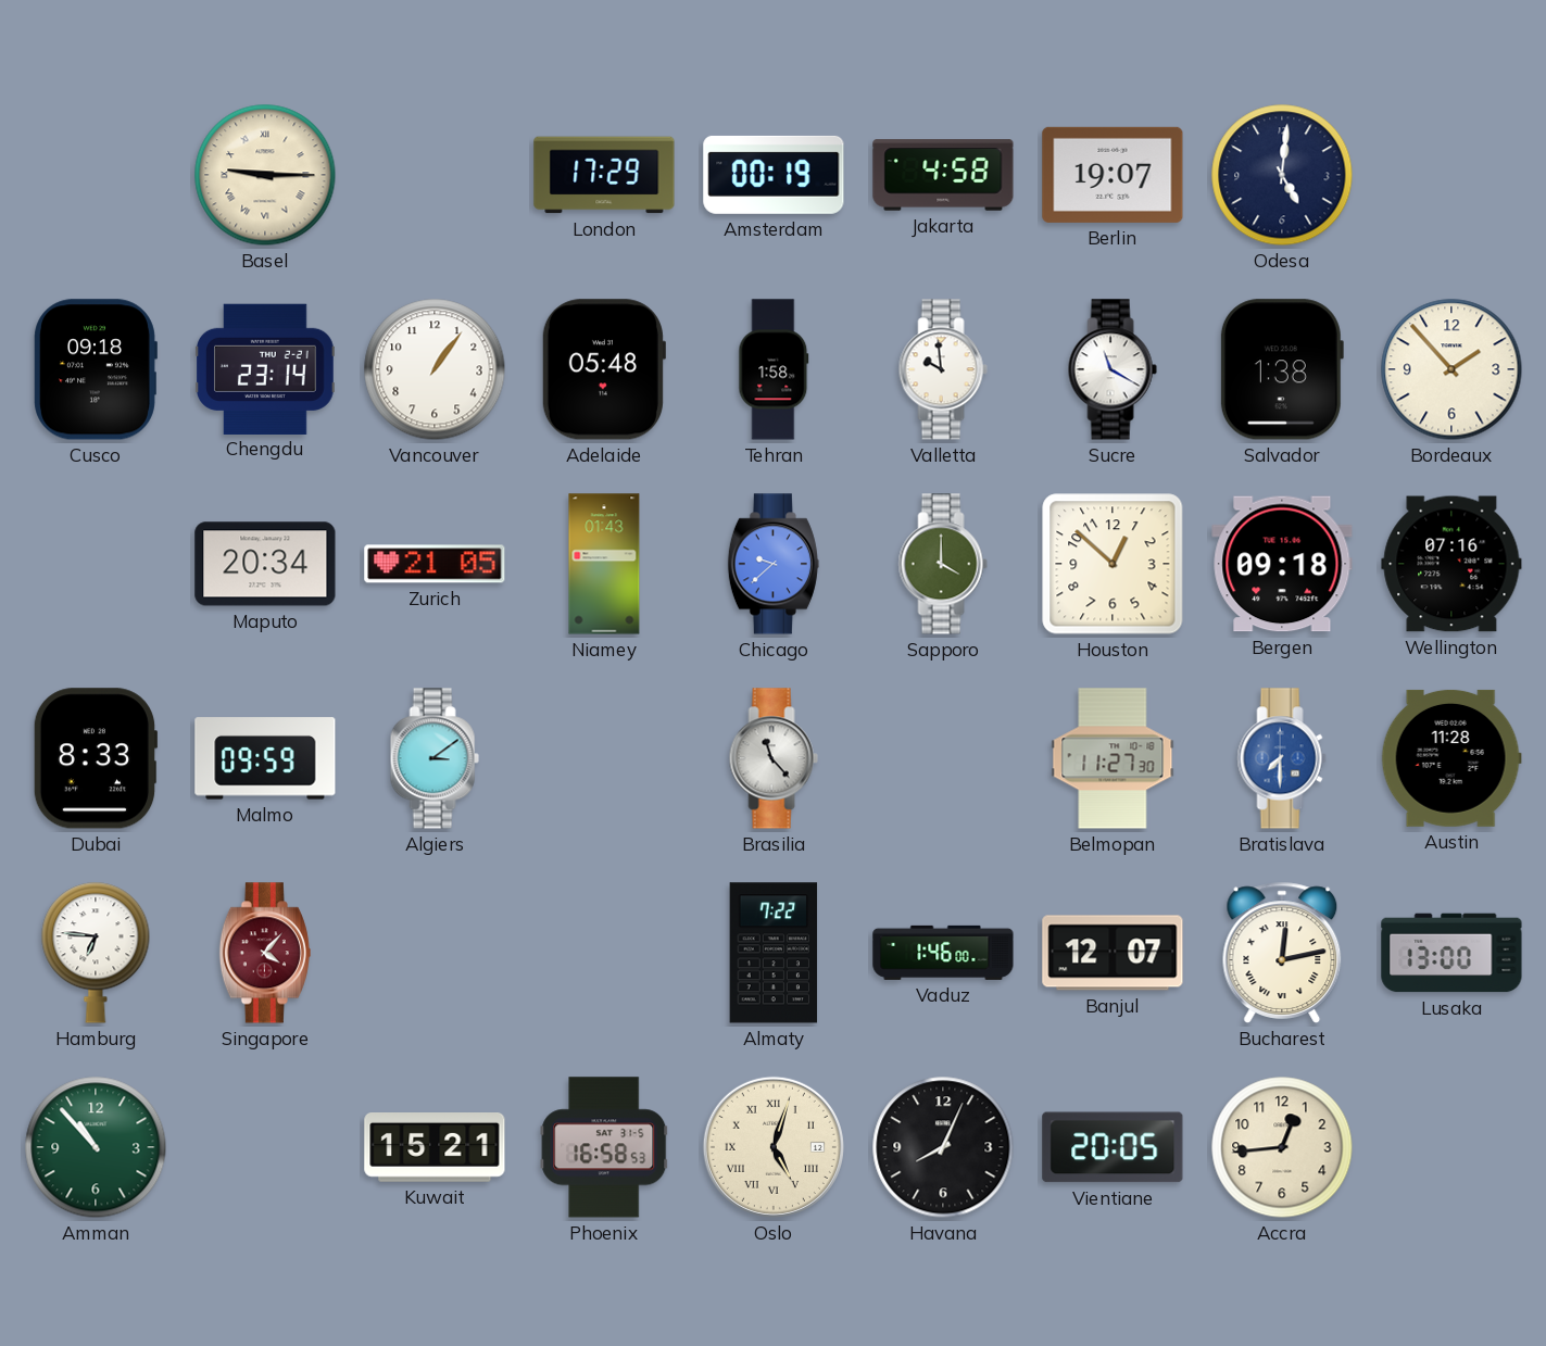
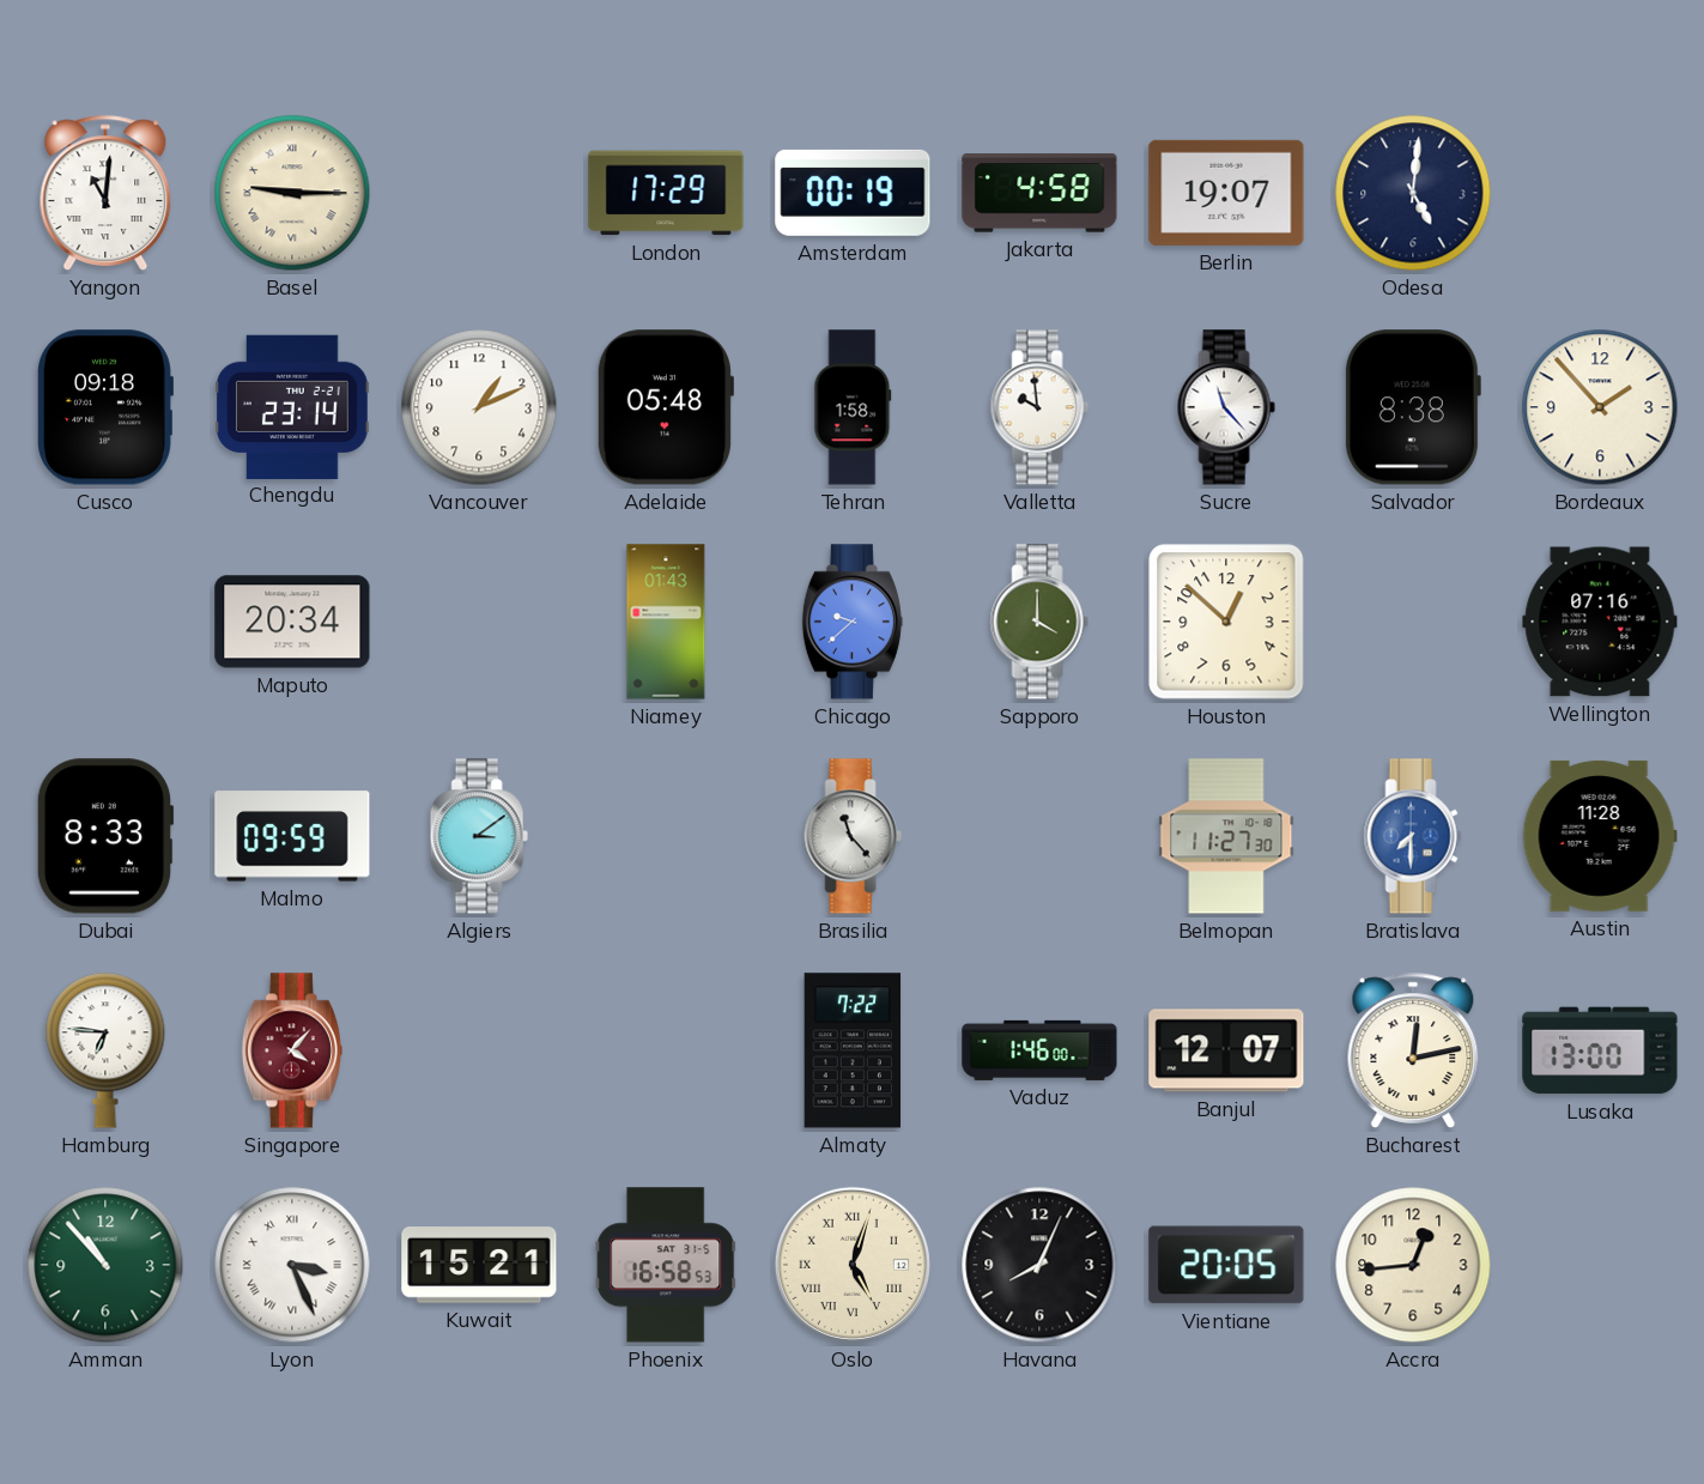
Yangon: none -> 11:01
Vancouver: 1:06 -> 1:11
Sucre: 11:20 -> 11:23
Salvador: 1:38 -> 8:38
Zurich: 21:05 -> none
Bergen: 09:18 -> none
Lyon: none -> 3:26
